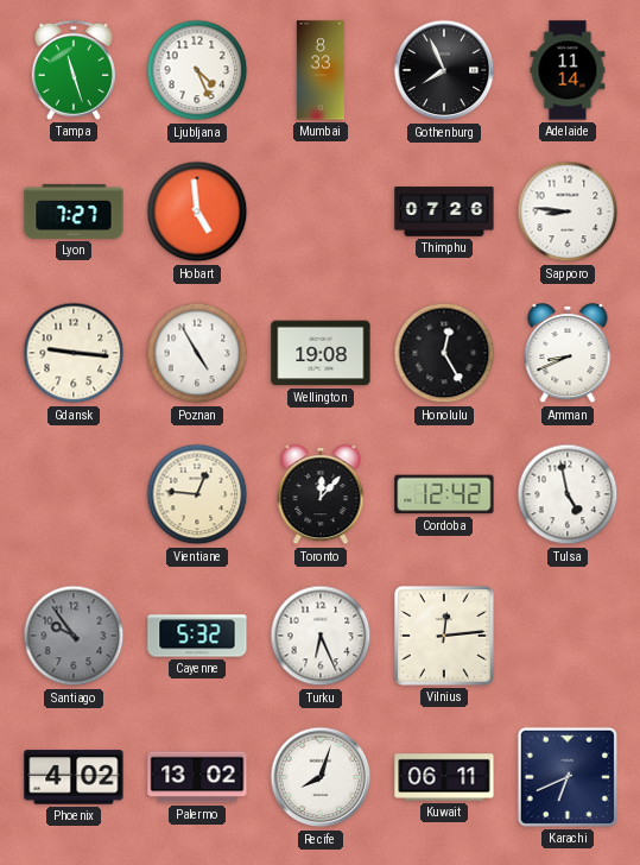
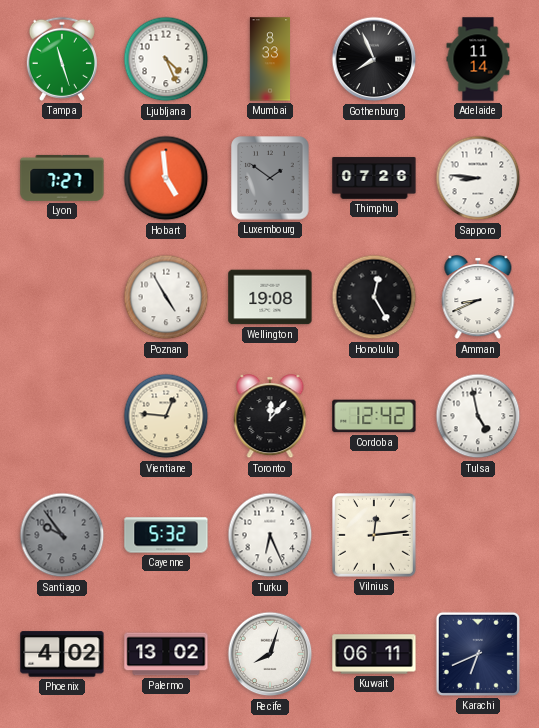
Luxembourg: none -> 1:51
Gdansk: 9:16 -> none
